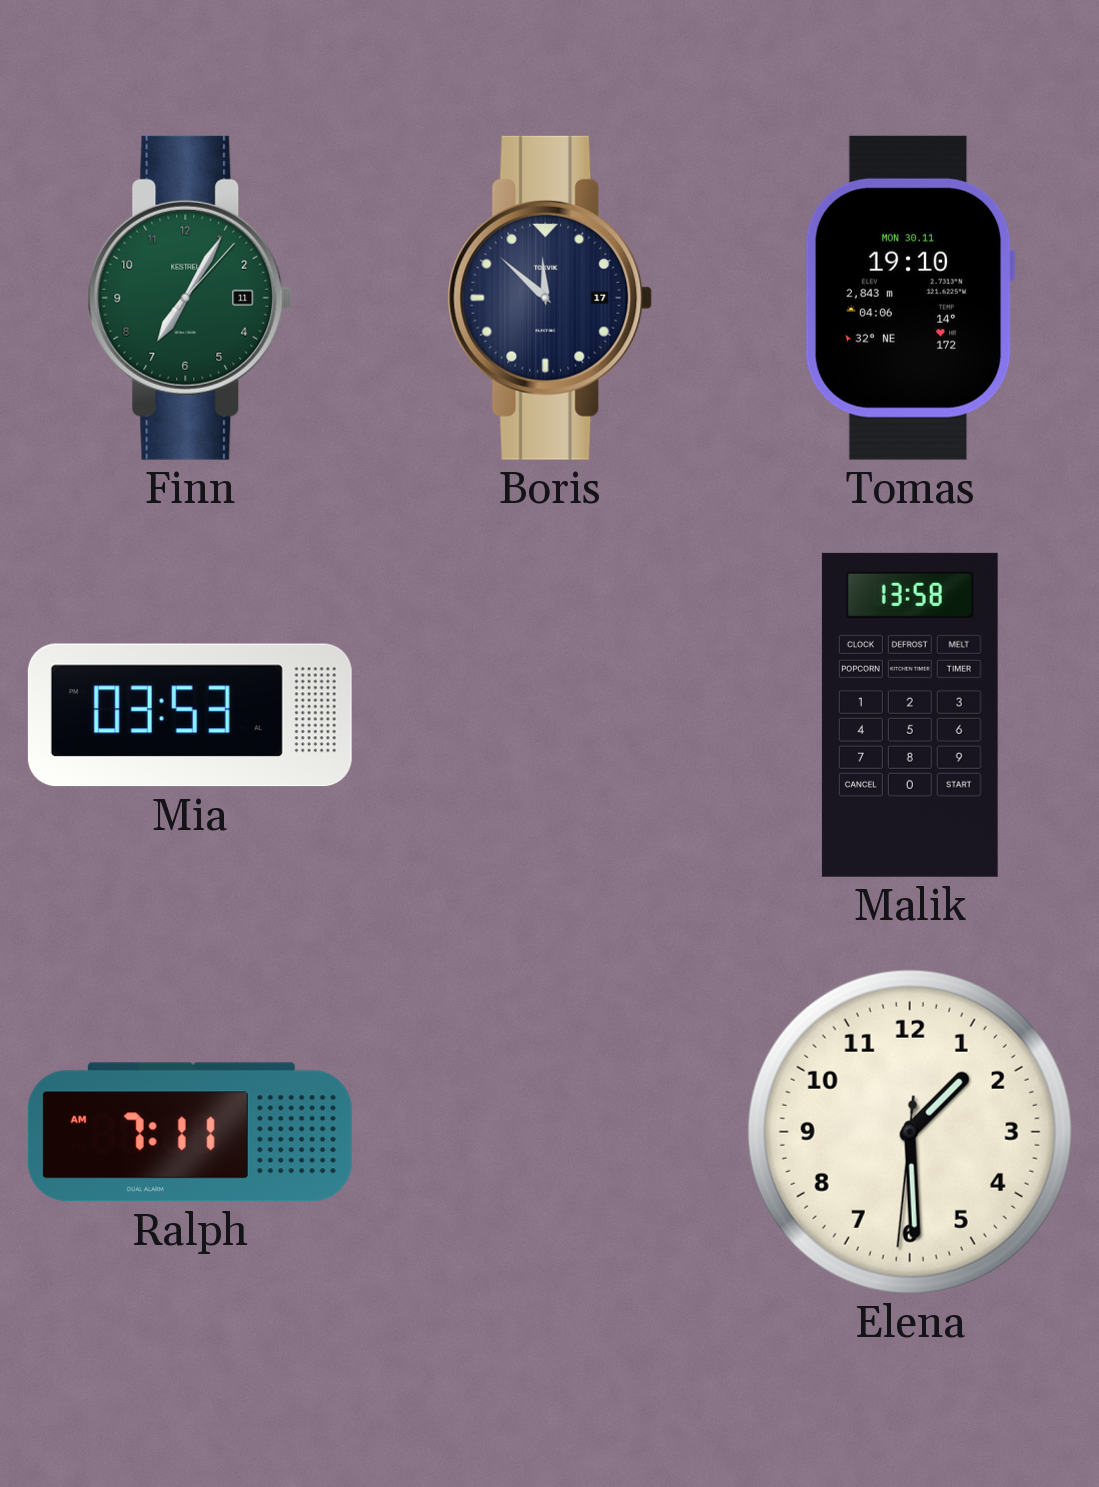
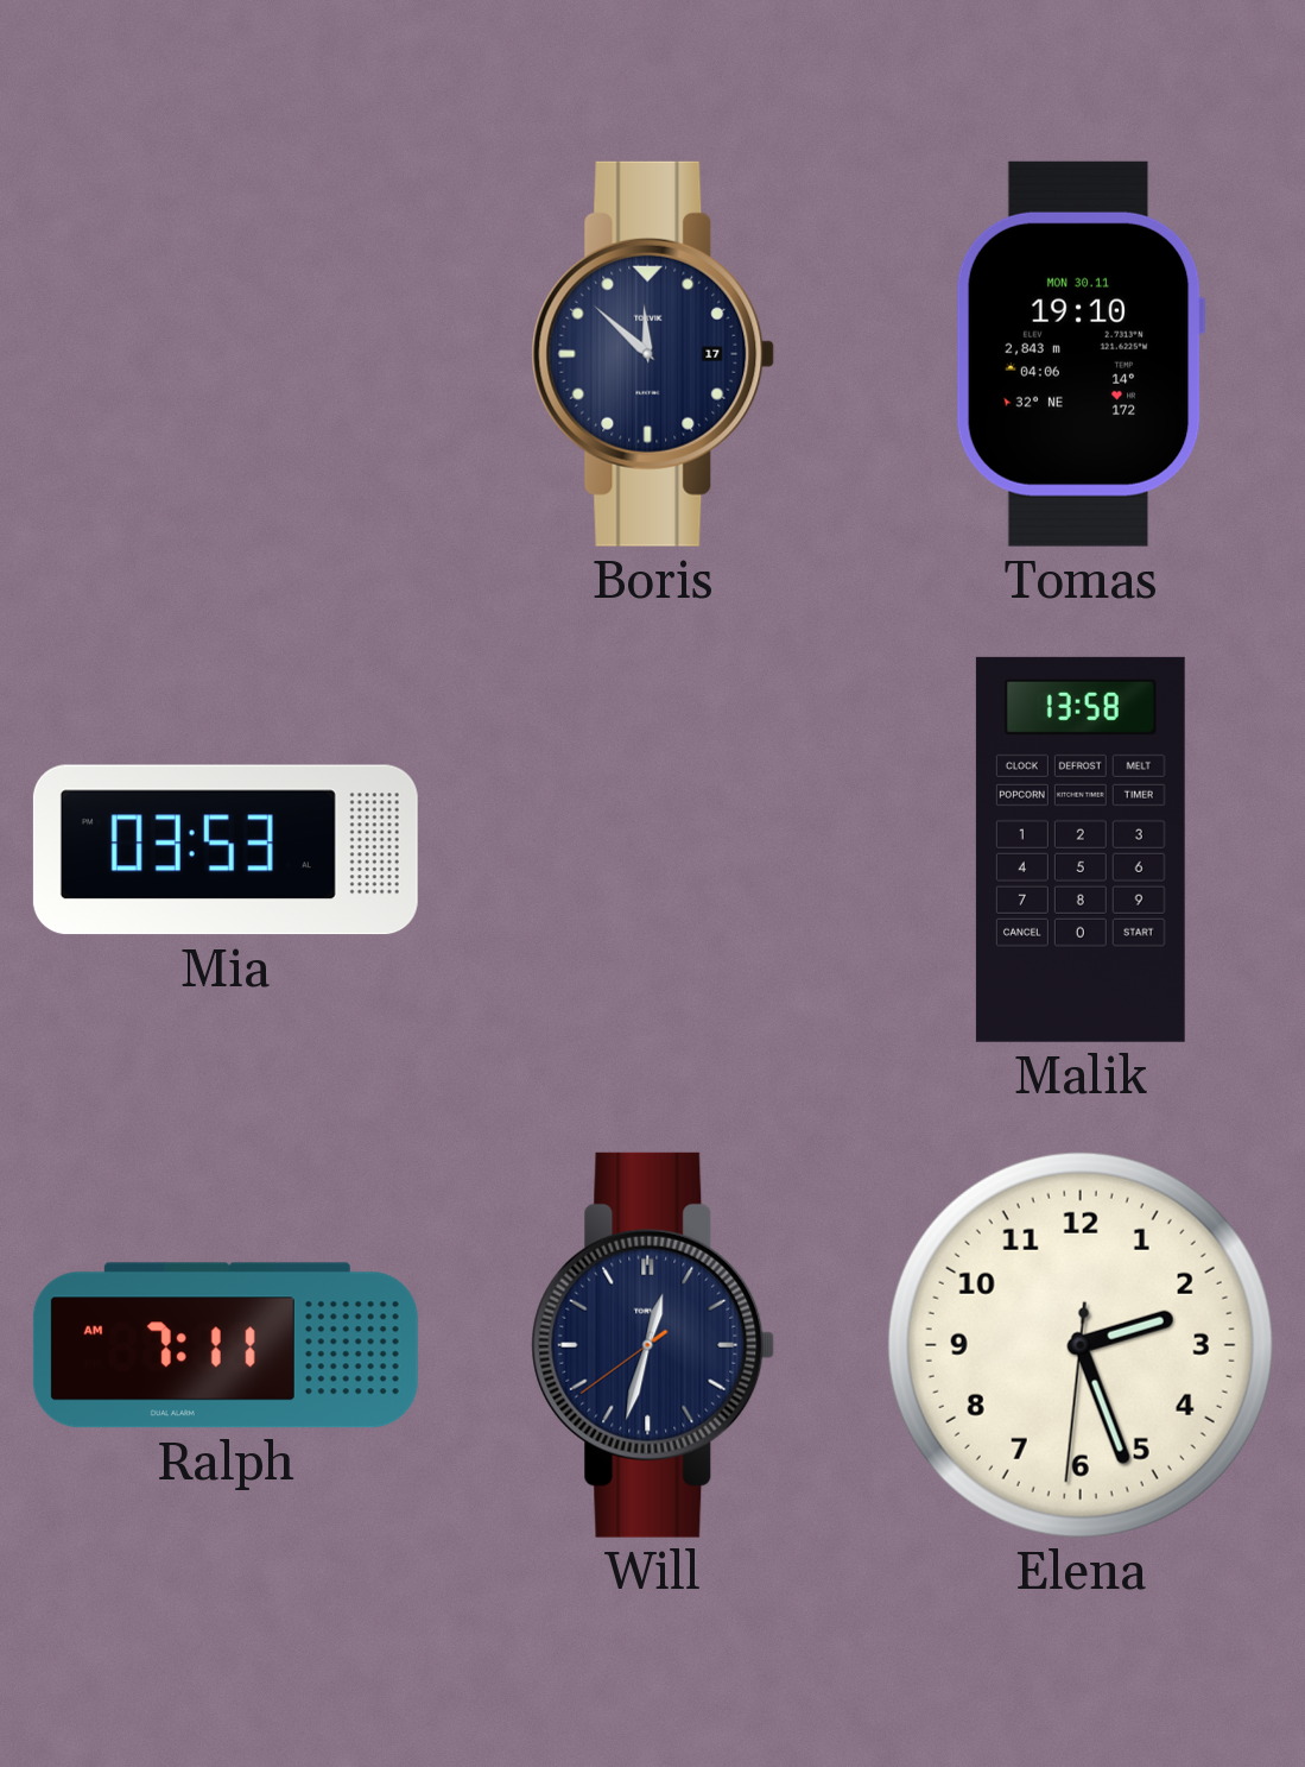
Finn: 7:05 -> none
Will: none -> 12:32
Elena: 1:29 -> 2:26
